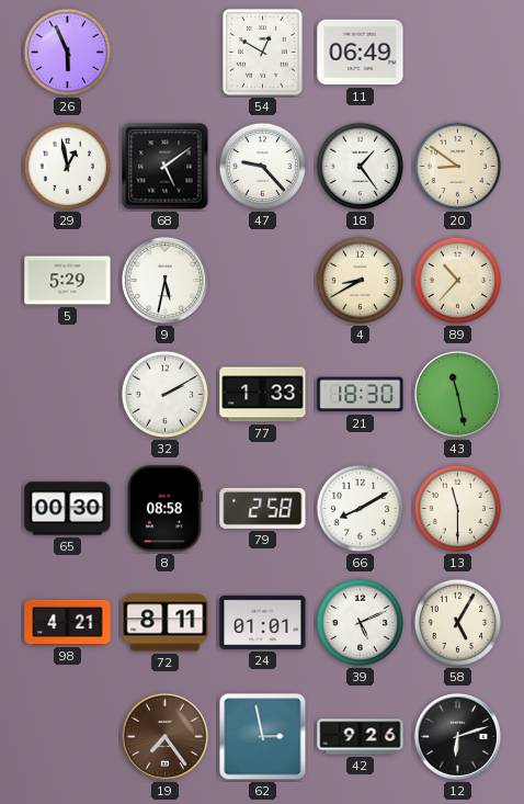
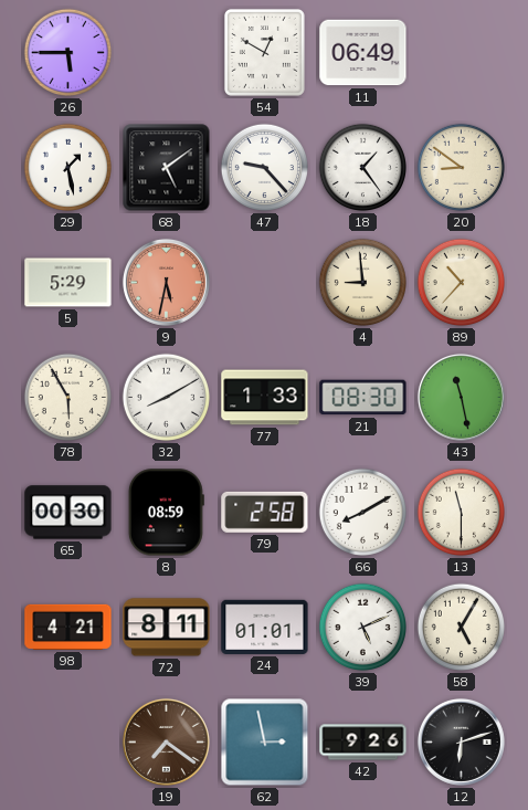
26: 5:56 -> 5:45
29: 12:58 -> 1:28
9 dial: white -> salmon
4: 8:40 -> 8:59
78: none -> 5:55
32: 2:10 -> 8:10
21: 18:30 -> 08:30
8: 08:58 -> 08:59
19: 7:24 -> 7:21
